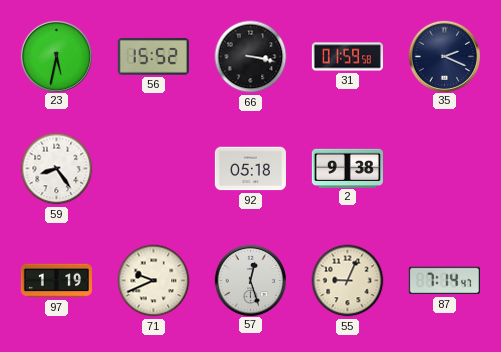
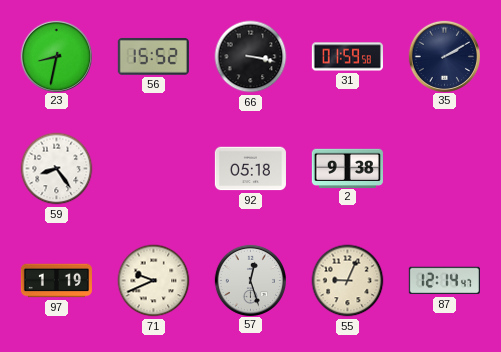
23: 5:32 -> 8:32
35: 2:19 -> 2:10
87: 7:14 -> 12:14
